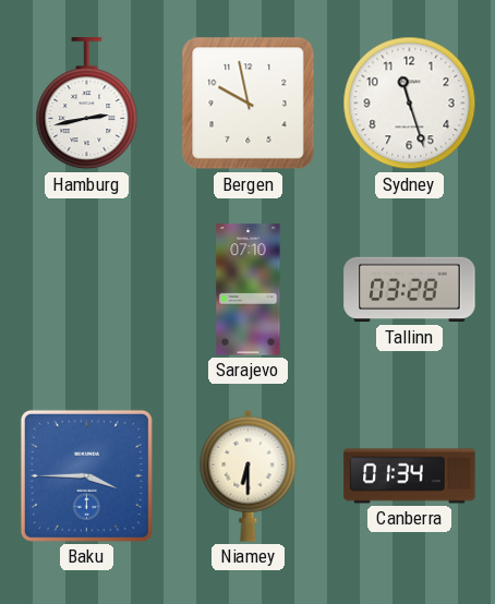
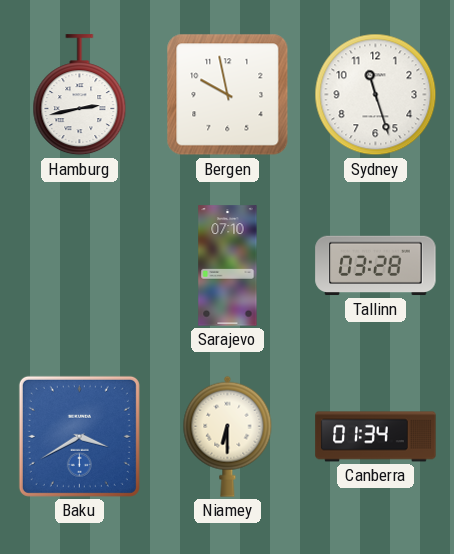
Baku: 3:45 -> 3:40
